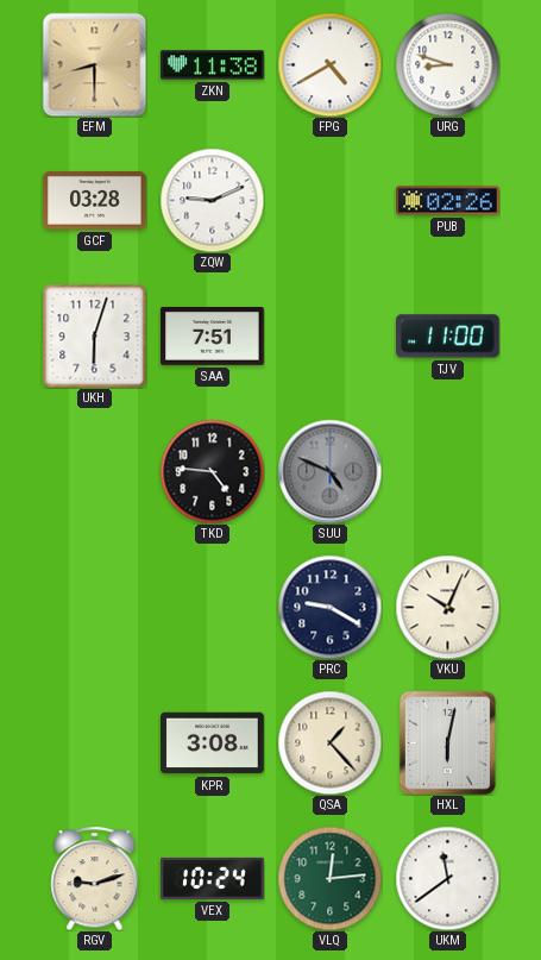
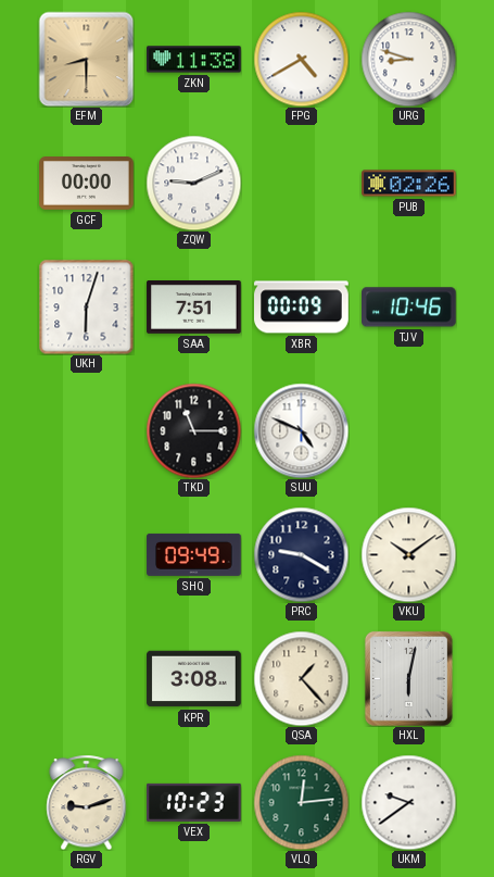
GCF: 03:28 -> 00:00
XBR: none -> 00:09
TJV: 11:00 -> 10:46
TKD: 4:46 -> 11:15
SUU dial: grey -> white
SHQ: none -> 09:49
VKU: 10:04 -> 10:09
VEX: 10:24 -> 10:23
UKM: 11:39 -> 9:39
